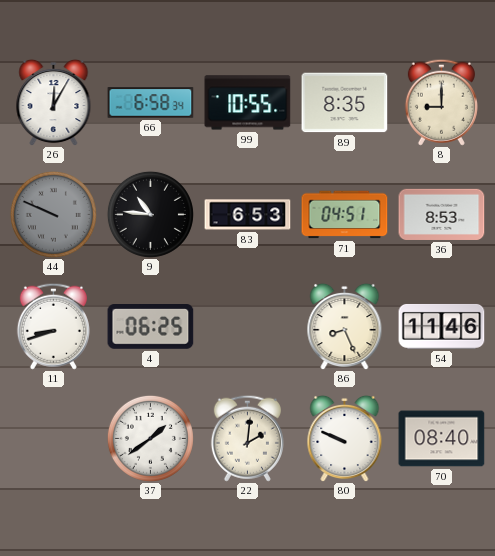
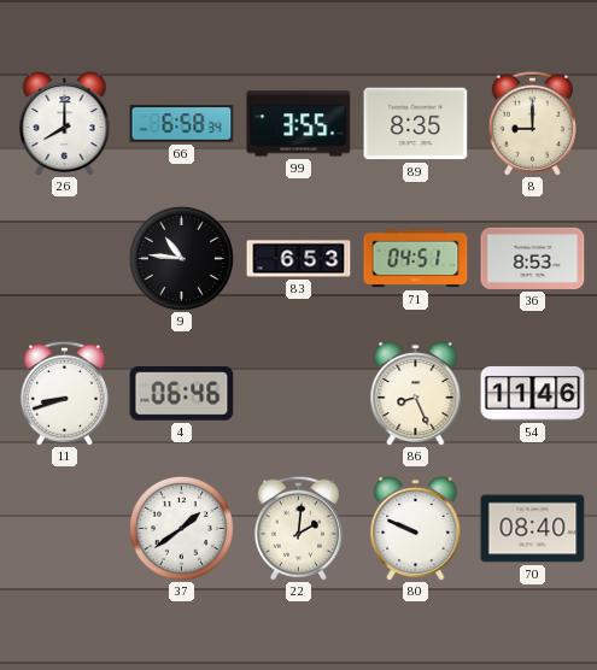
26: 12:05 -> 8:00
99: 10:55 -> 3:55
44: 9:49 -> none
4: 06:25 -> 06:46
